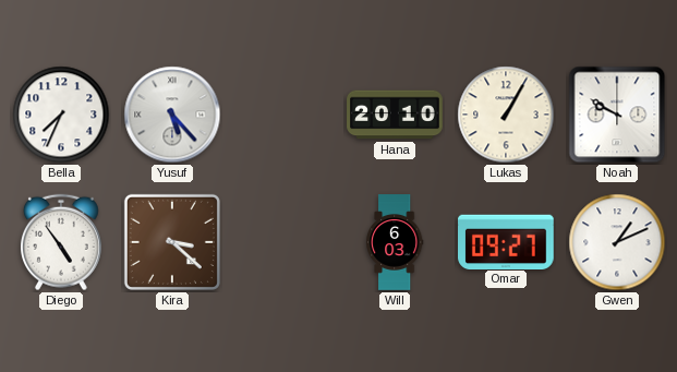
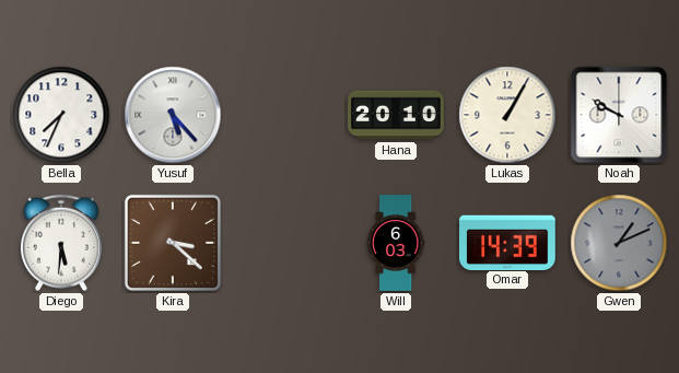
Diego: 4:54 -> 5:31
Omar: 09:27 -> 14:39
Gwen dial: white -> grey
